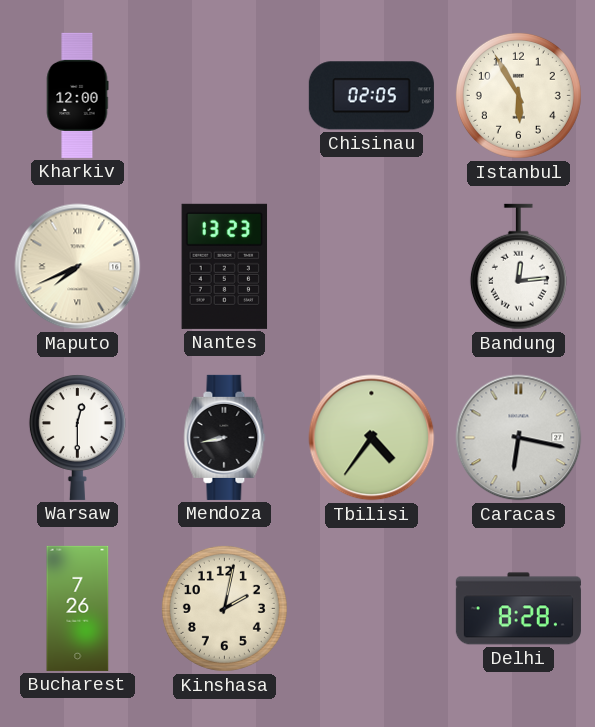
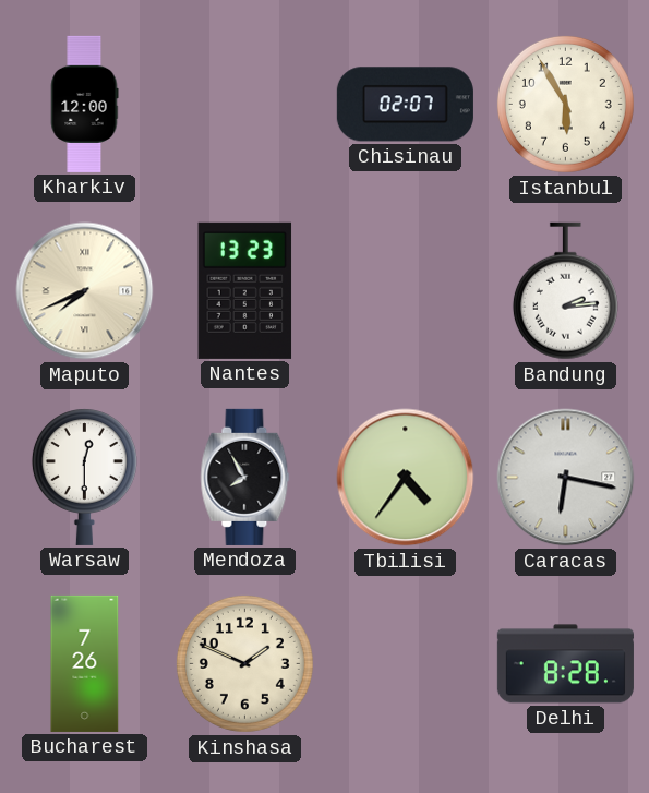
Chisinau: 02:05 -> 02:07
Bandung: 12:14 -> 2:14
Mendoza: 8:43 -> 7:55
Kinshasa: 2:02 -> 1:49
